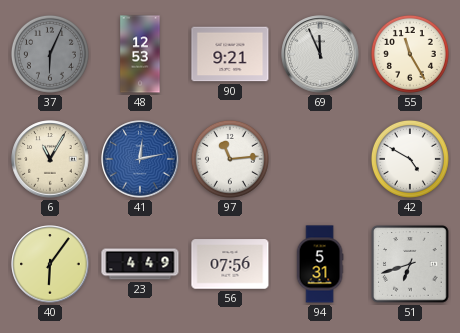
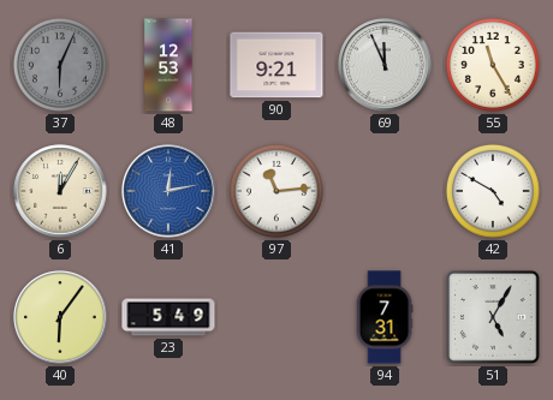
6: 11:05 -> 12:05
23: 4:49 -> 5:49
56: 07:56 -> none
94: 5:31 -> 7:31
51: 6:42 -> 5:05
